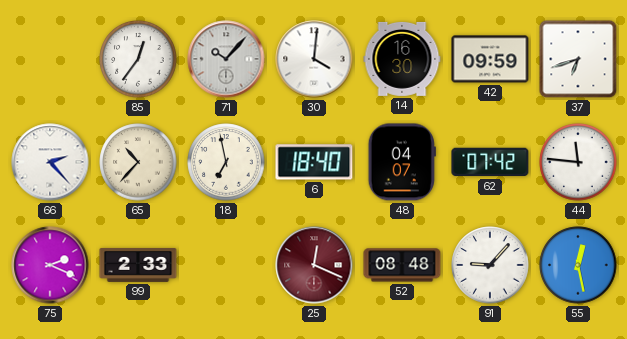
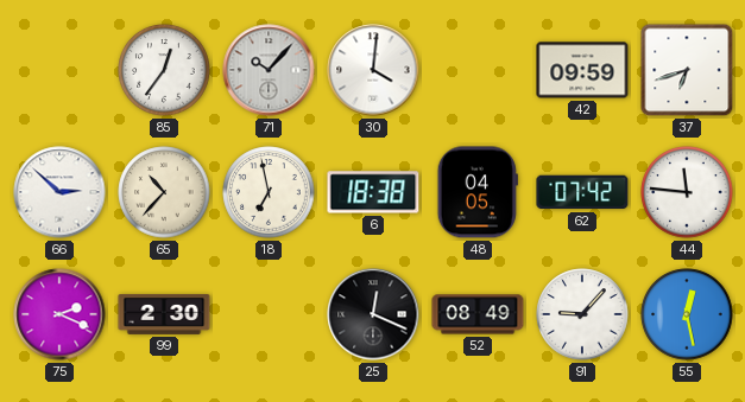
14: 16:30 -> none
66: 2:23 -> 2:52
6: 18:40 -> 18:38
48: 04:07 -> 04:05
99: 2:33 -> 2:30
25 dial: burgundy -> black
52: 08:48 -> 08:49
